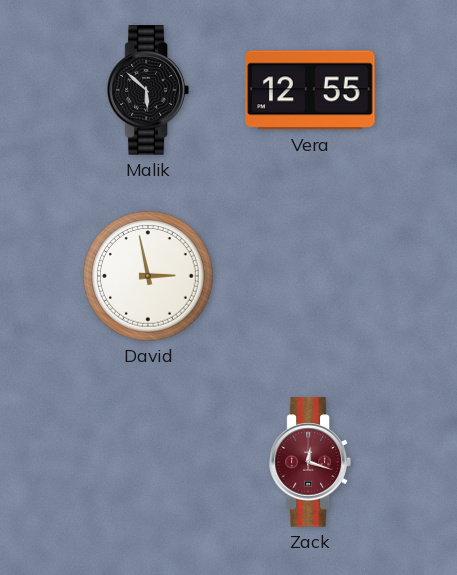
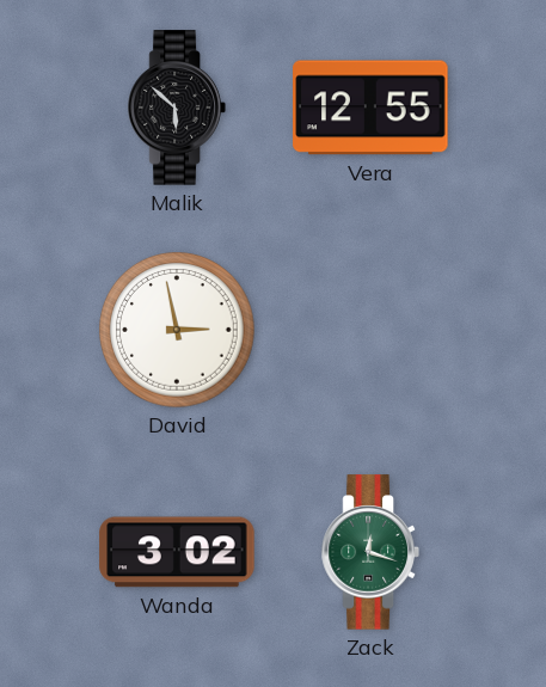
Wanda: none -> 3:02
Zack dial: burgundy -> green
